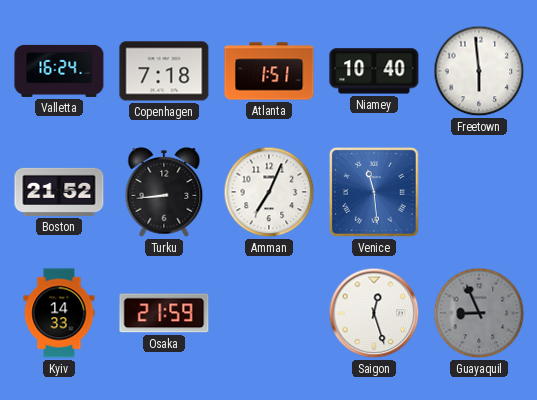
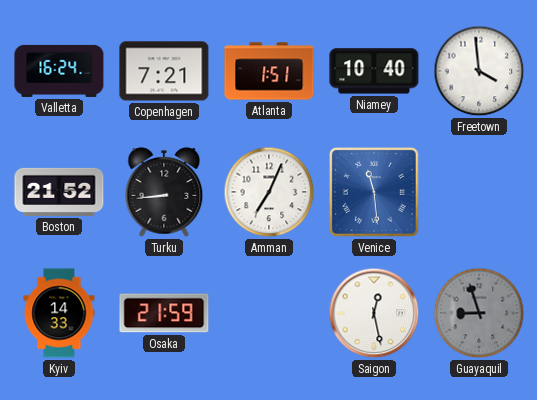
Copenhagen: 7:18 -> 7:21
Freetown: 5:59 -> 3:59
Saigon: 12:27 -> 12:28
Guayaquil: 8:56 -> 8:57
